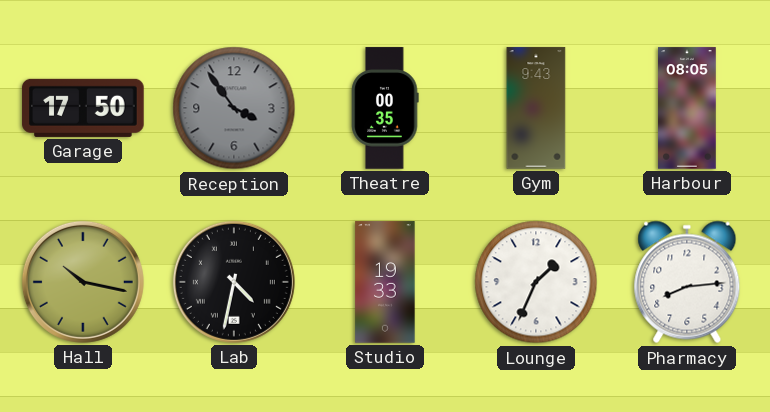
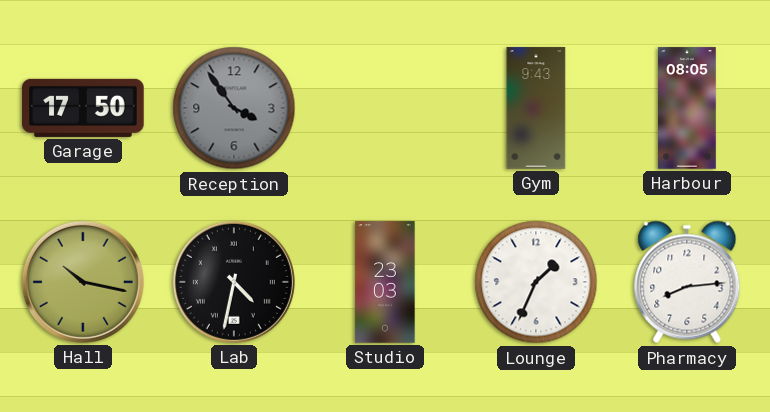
Theatre: 00:35 -> none
Studio: 19:33 -> 23:03
